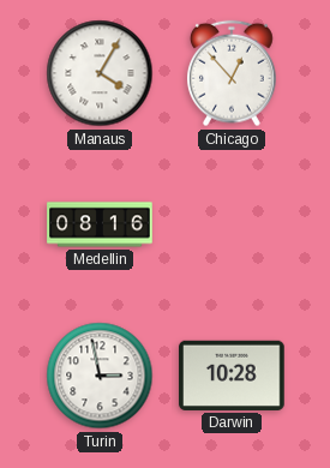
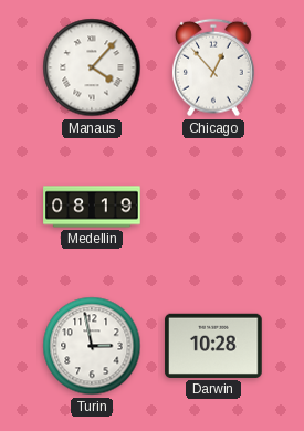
Manaus: 4:05 -> 4:07
Medellin: 08:16 -> 08:19
